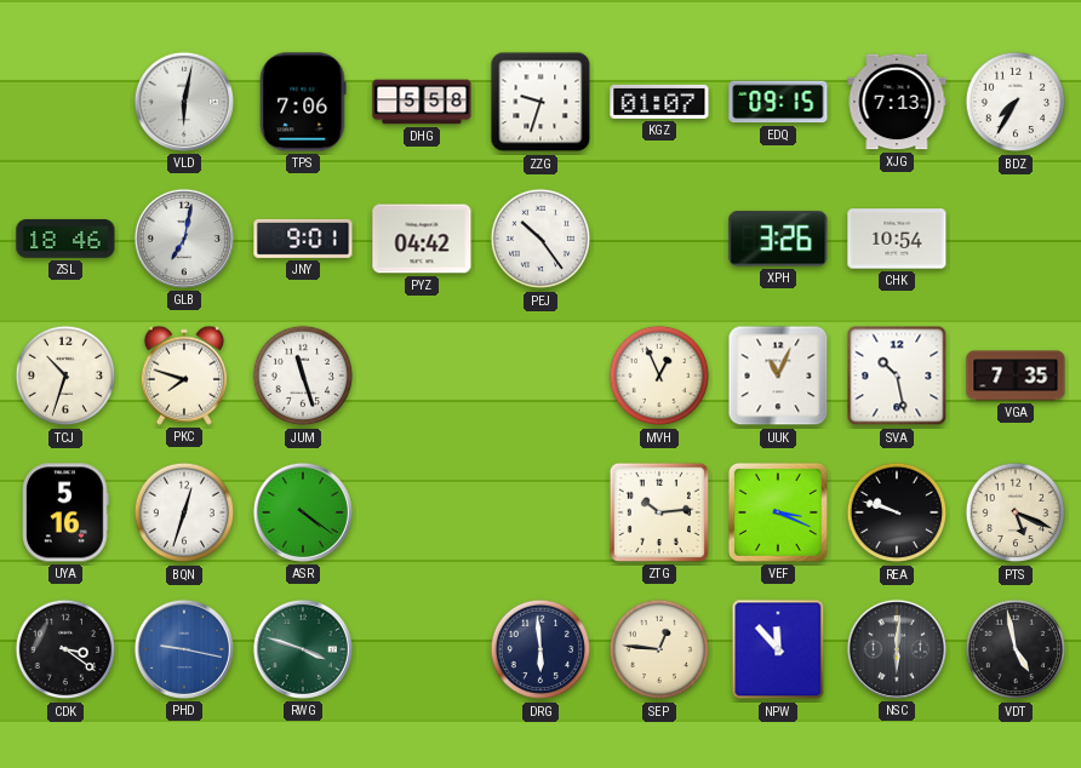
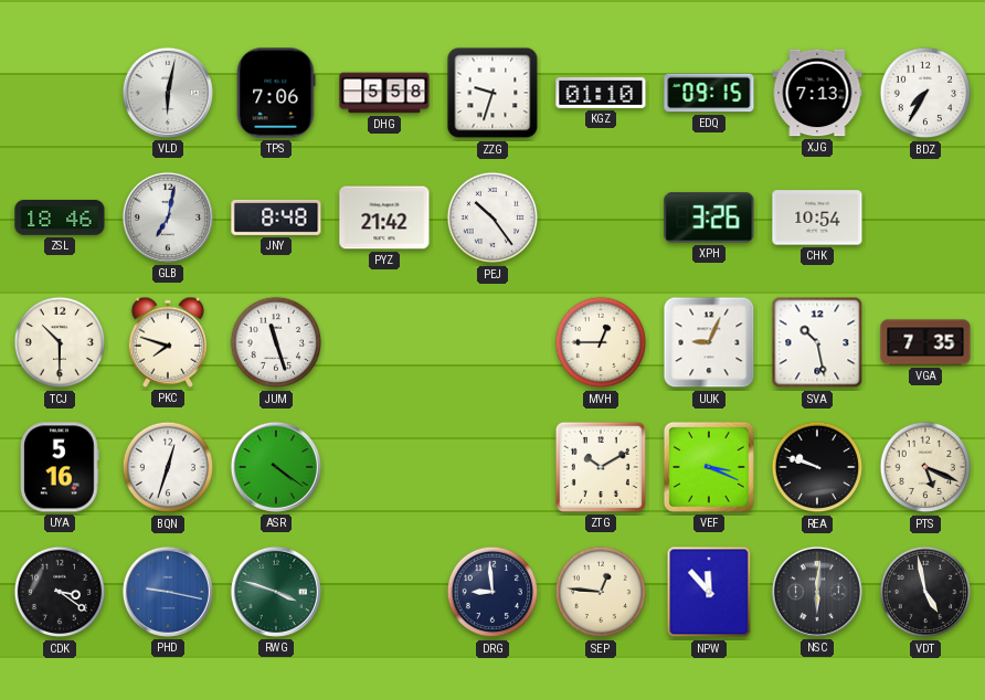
KGZ: 01:07 -> 01:10
JNY: 9:01 -> 8:48
PYZ: 04:42 -> 21:42
TCJ: 10:33 -> 10:30
MVH: 12:56 -> 12:45
UUK: 11:04 -> 9:04
ZTG: 10:14 -> 10:10
DRG: 5:59 -> 8:59
